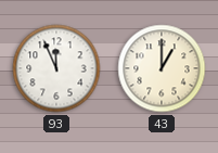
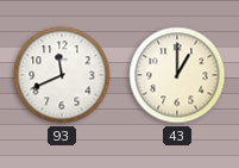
93: 11:56 -> 11:41
